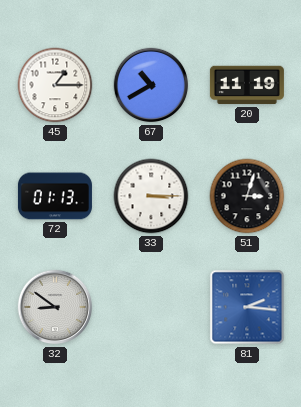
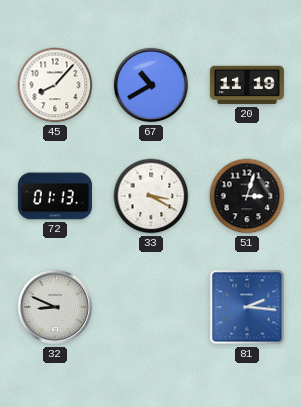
45: 1:15 -> 8:07
33: 3:15 -> 3:20
32: 8:51 -> 8:49
